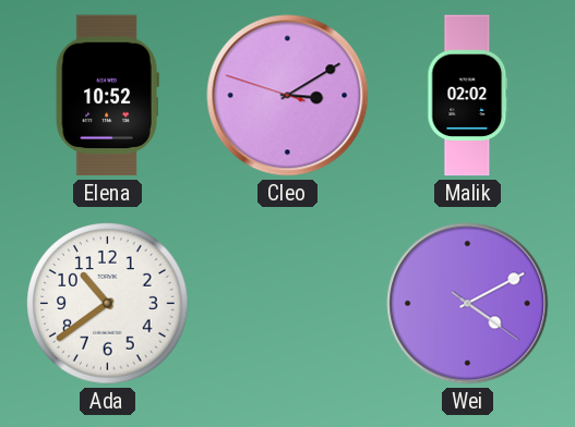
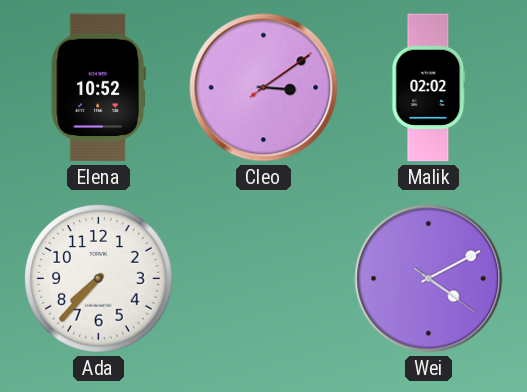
Cleo: 3:09:48 -> 3:09:09
Ada: 10:39 -> 7:37
